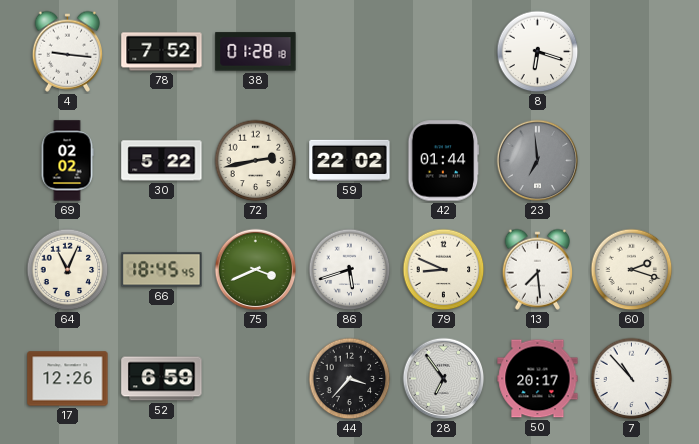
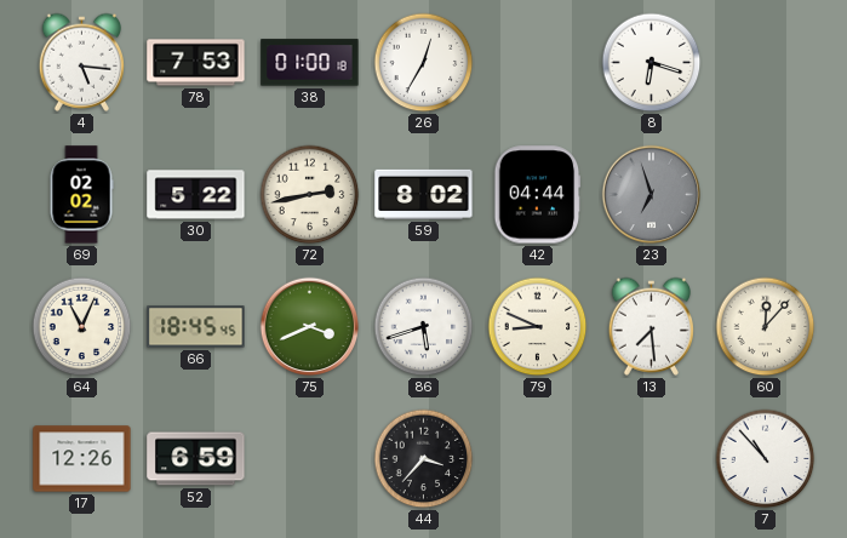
4: 9:16 -> 5:16
78: 7:52 -> 7:53
38: 01:28 -> 01:00
26: none -> 12:35
59: 22:02 -> 8:02
42: 01:44 -> 04:44
23: 6:59 -> 6:57
60: 2:18 -> 12:07
28: 6:54 -> none
50: 20:17 -> none
